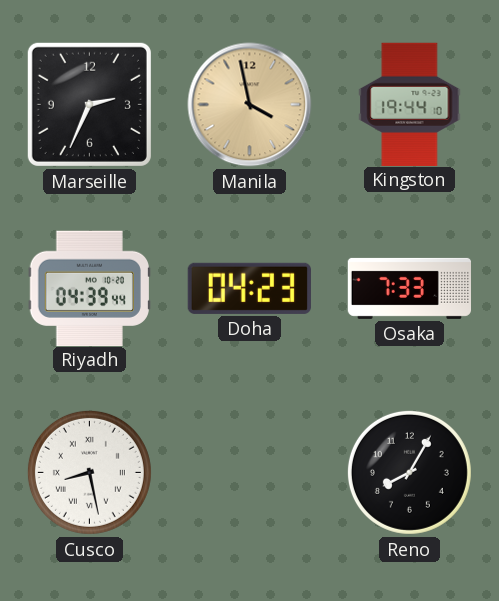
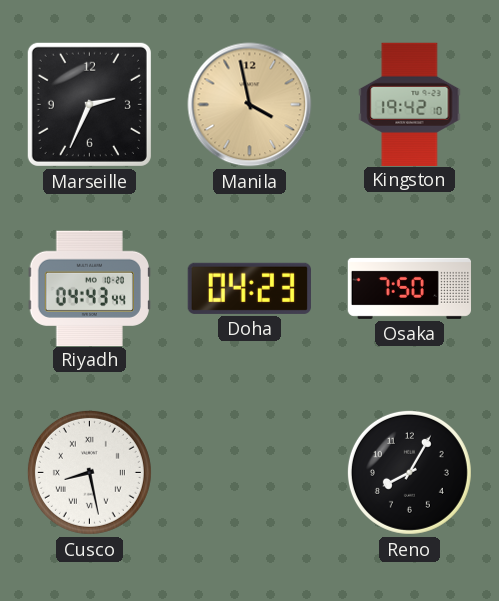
Kingston: 19:44 -> 19:42
Riyadh: 04:39 -> 04:43
Osaka: 7:33 -> 7:50
